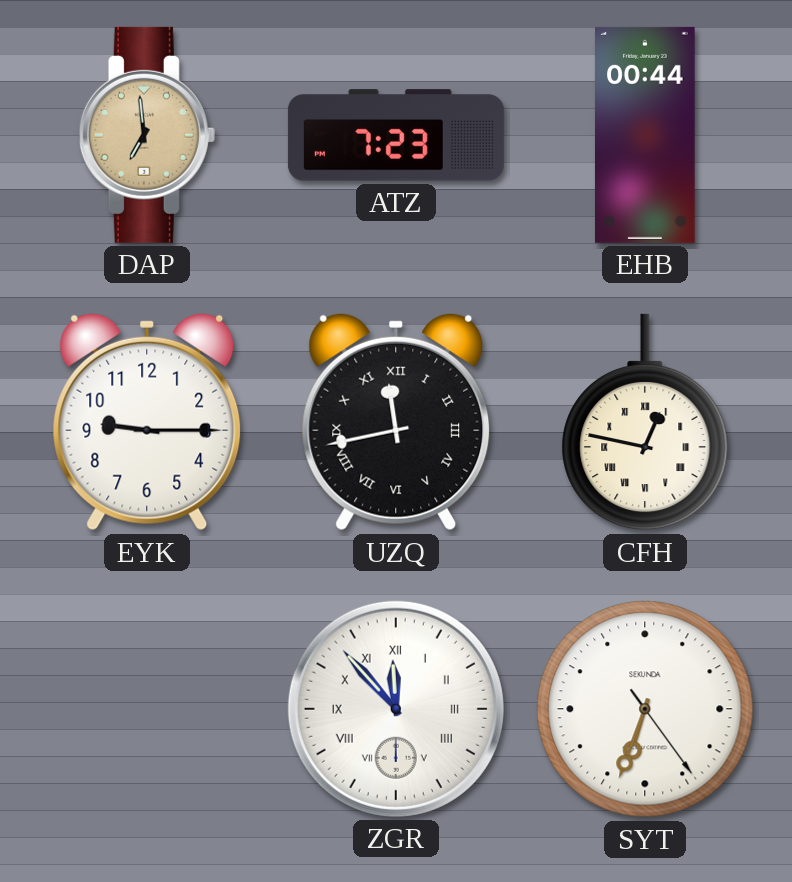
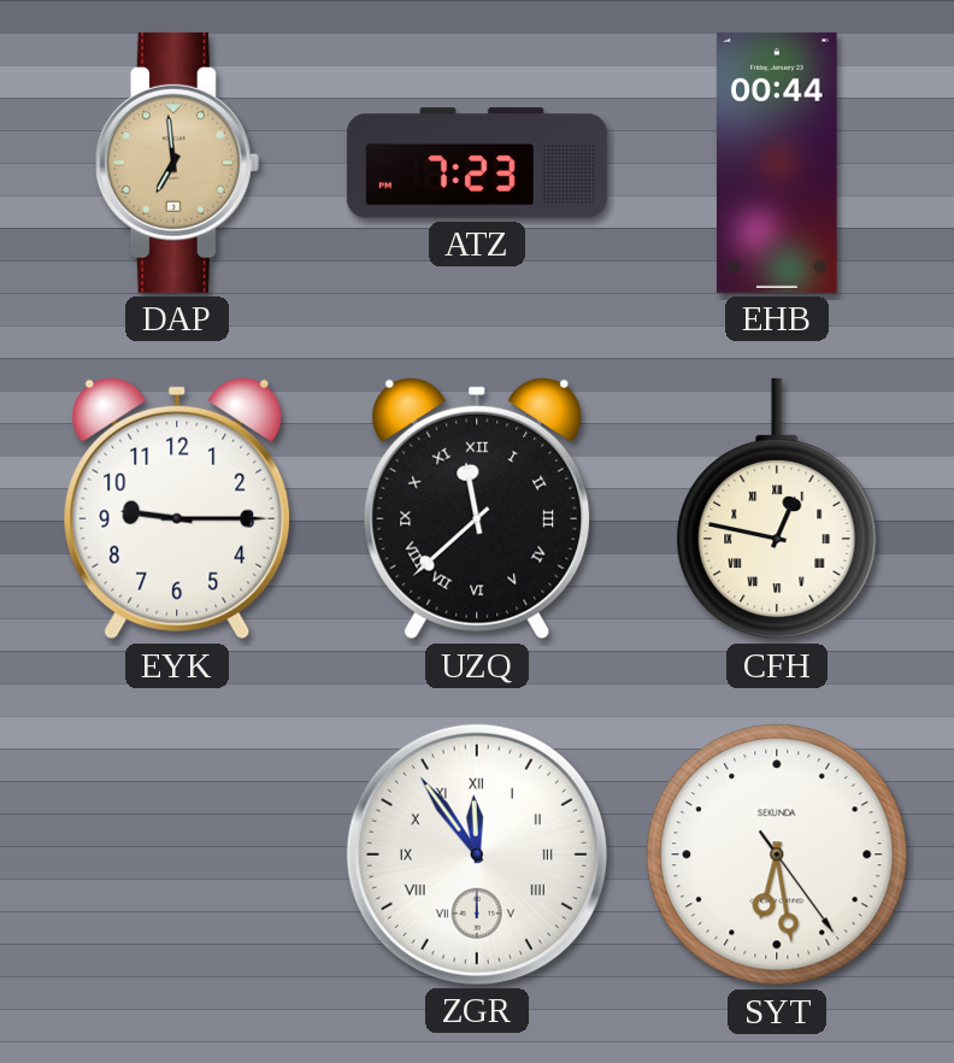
UZQ: 11:43 -> 11:38
ZGR: 11:53 -> 11:54
SYT: 6:33 -> 6:28
